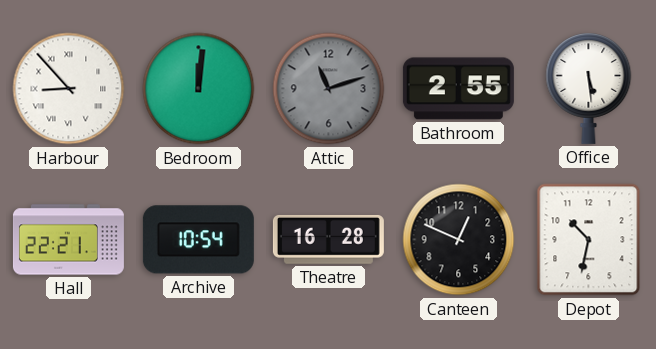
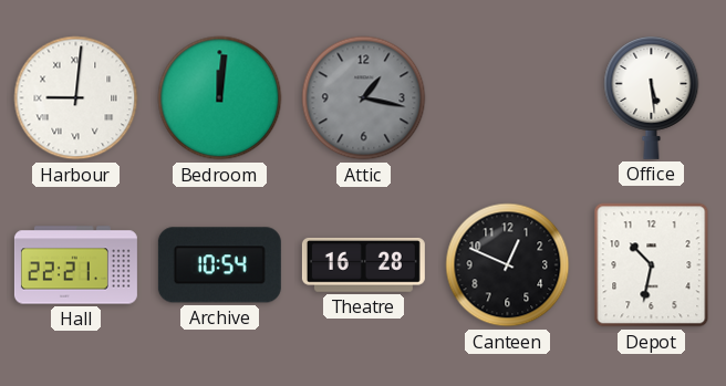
Harbour: 8:53 -> 9:01
Attic: 11:12 -> 1:17
Bathroom: 2:55 -> none
